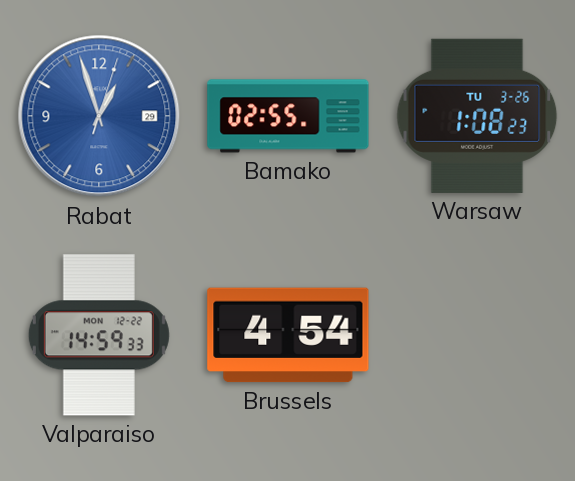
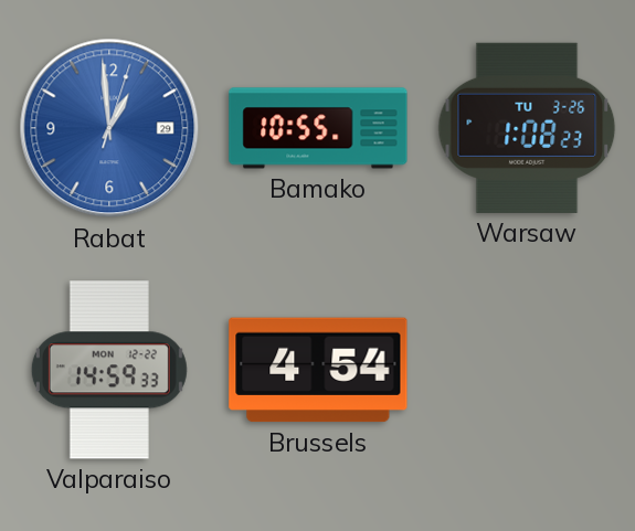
Rabat: 12:57 -> 12:59
Bamako: 02:55 -> 10:55
